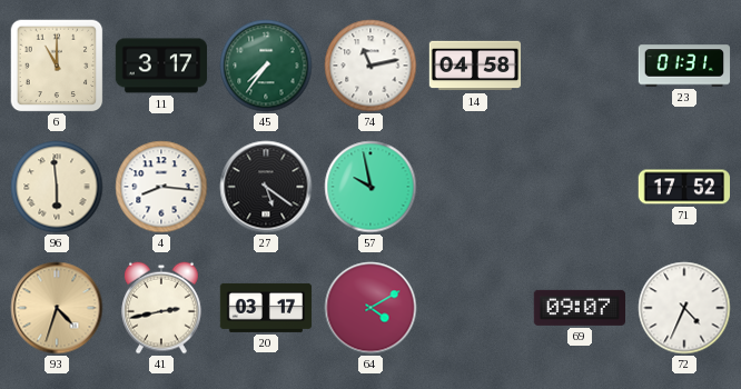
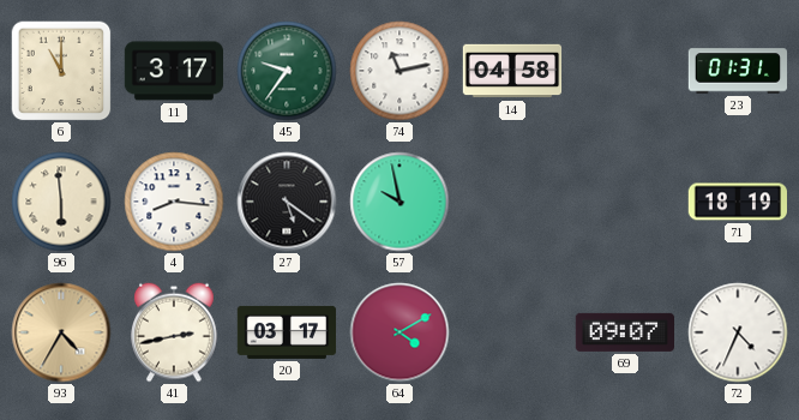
45: 7:36 -> 9:36
71: 17:52 -> 18:19
93: 4:33 -> 4:35
